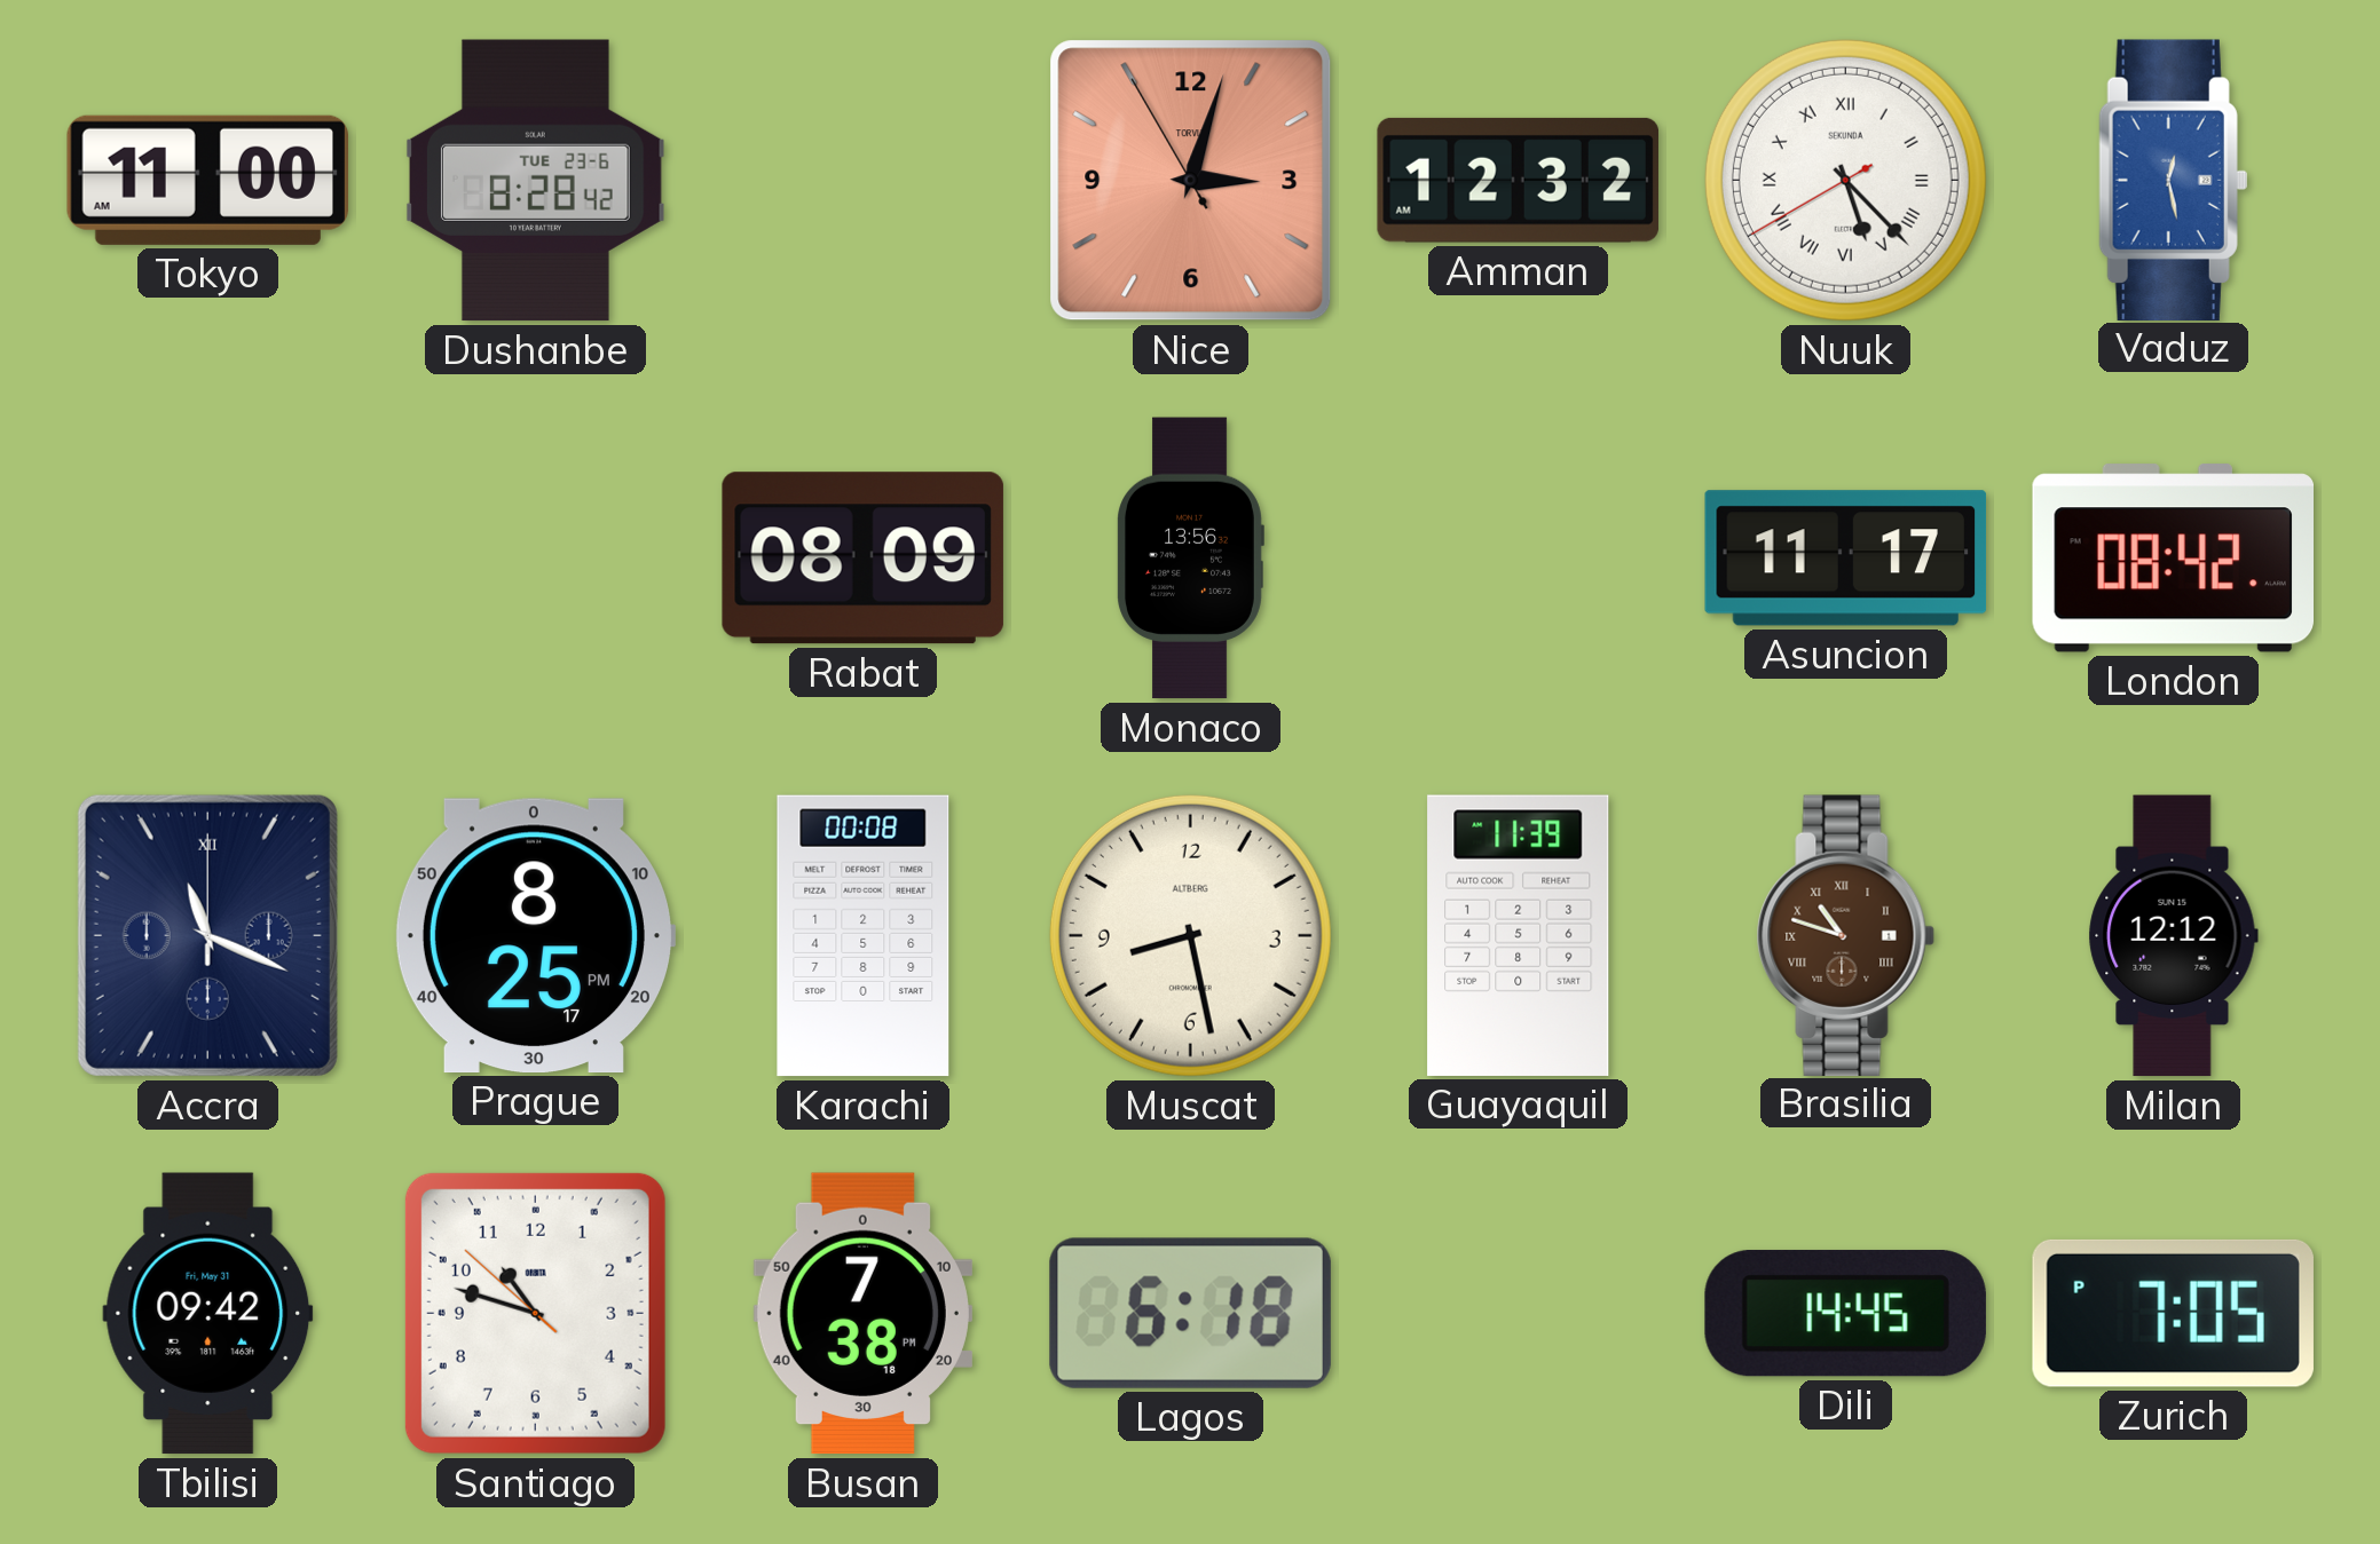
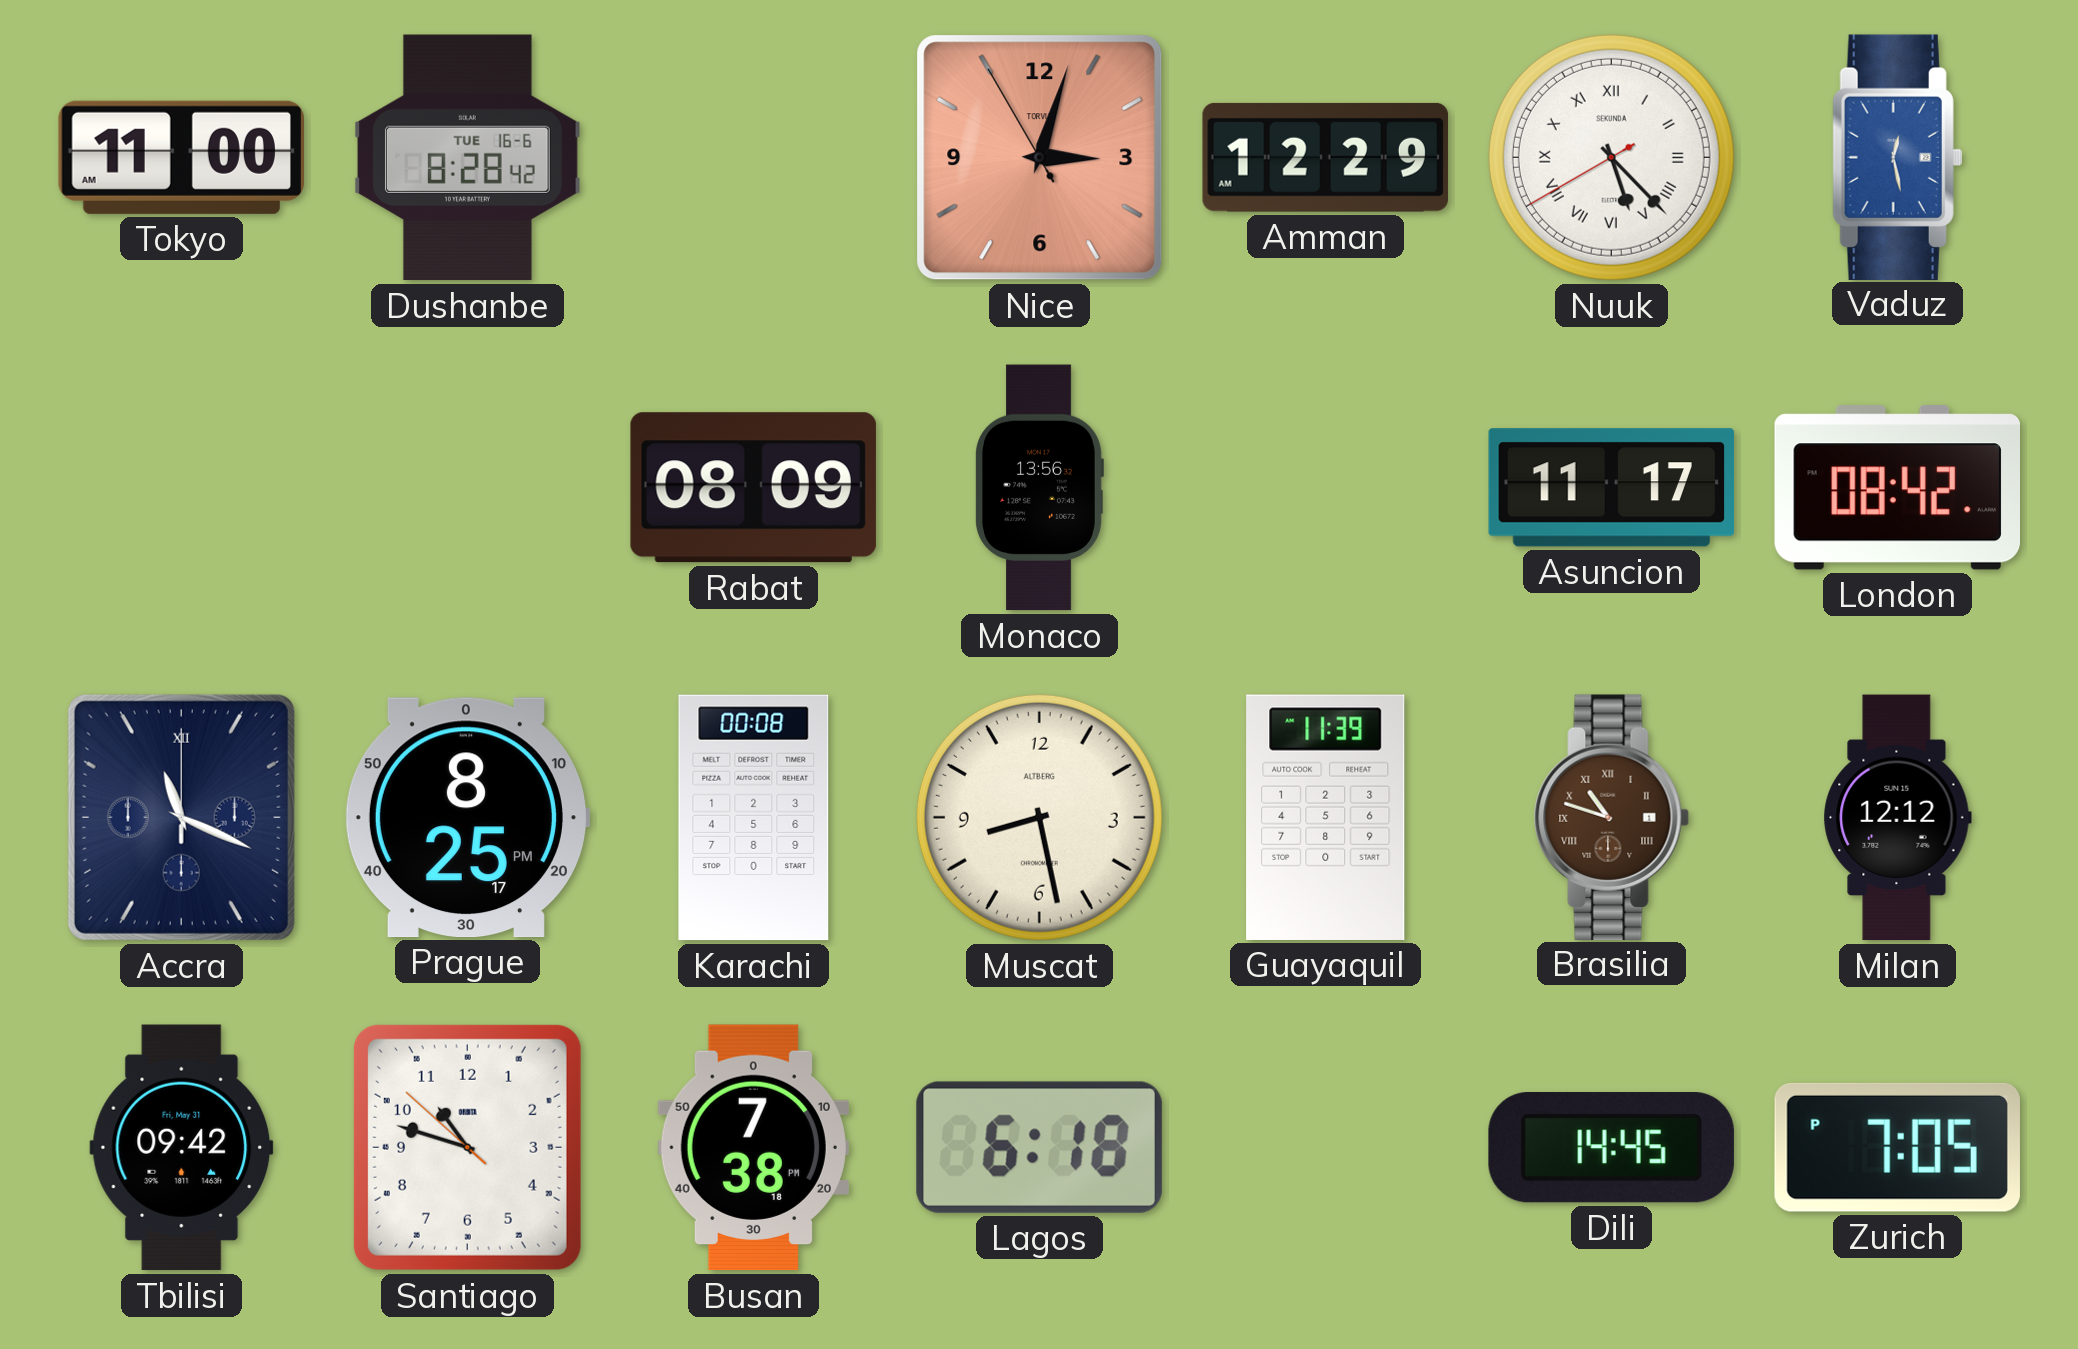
Dushanbe date: TUE 23-6 -> TUE 16-6
Amman: 12:32 -> 12:29
